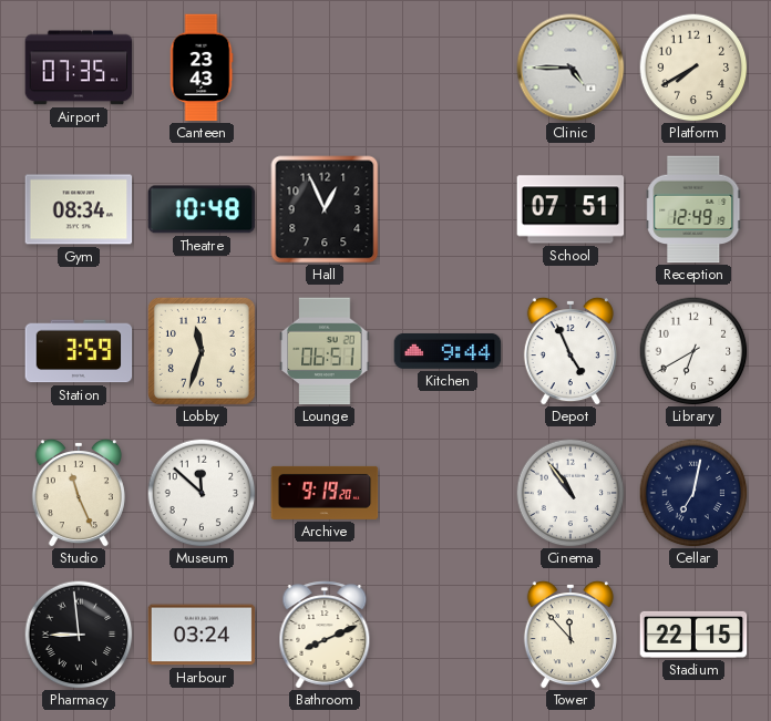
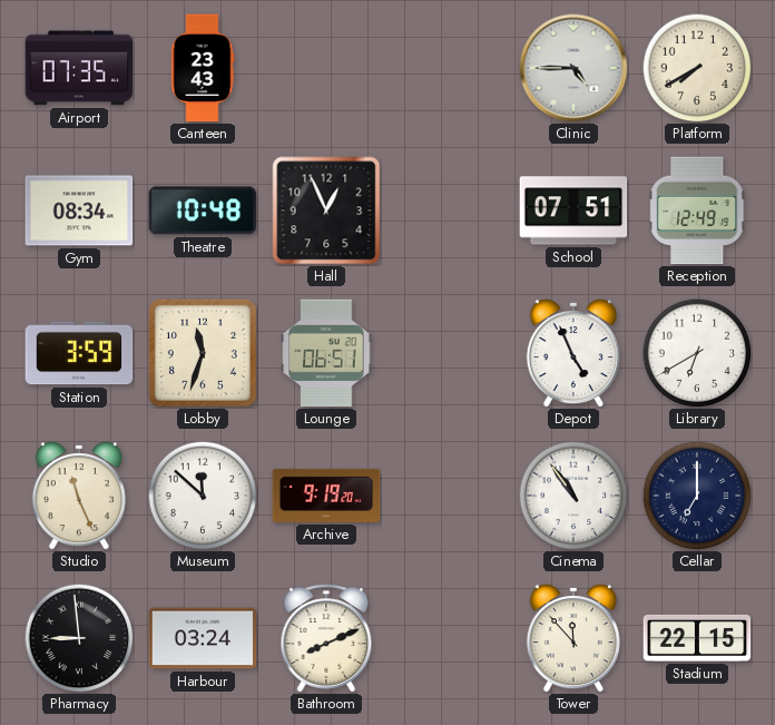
Kitchen: 9:44 -> none
Cellar: 7:02 -> 7:00
